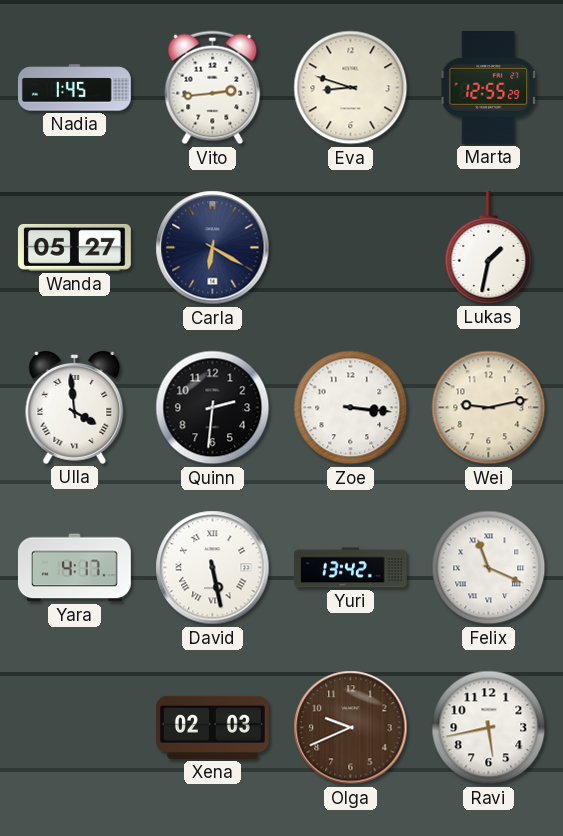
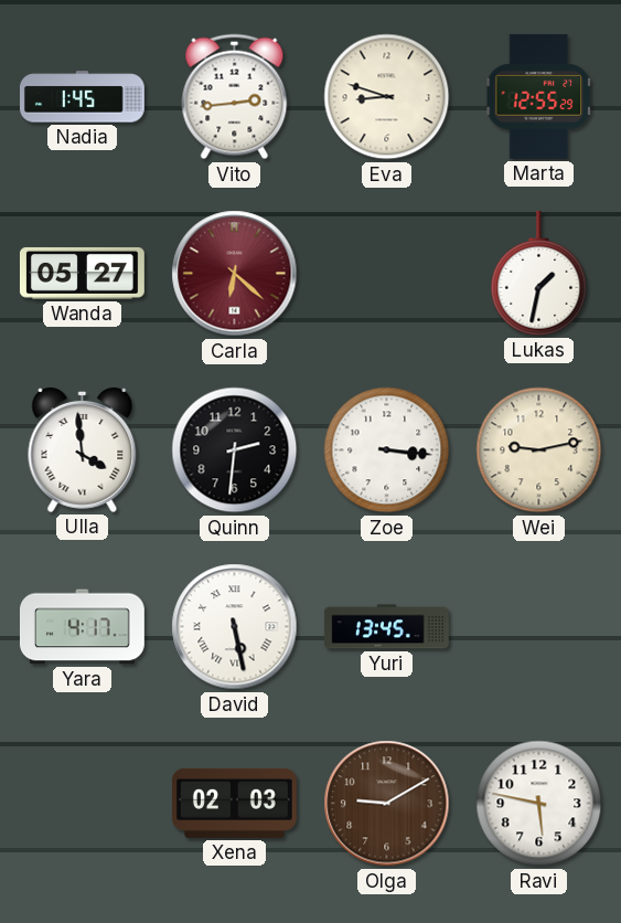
Carla: 6:20 -> 6:22
Carla dial: navy -> burgundy
Yuri: 13:42 -> 13:45
Felix: 11:19 -> none
Olga: 9:41 -> 9:10
Ravi: 5:43 -> 5:47
